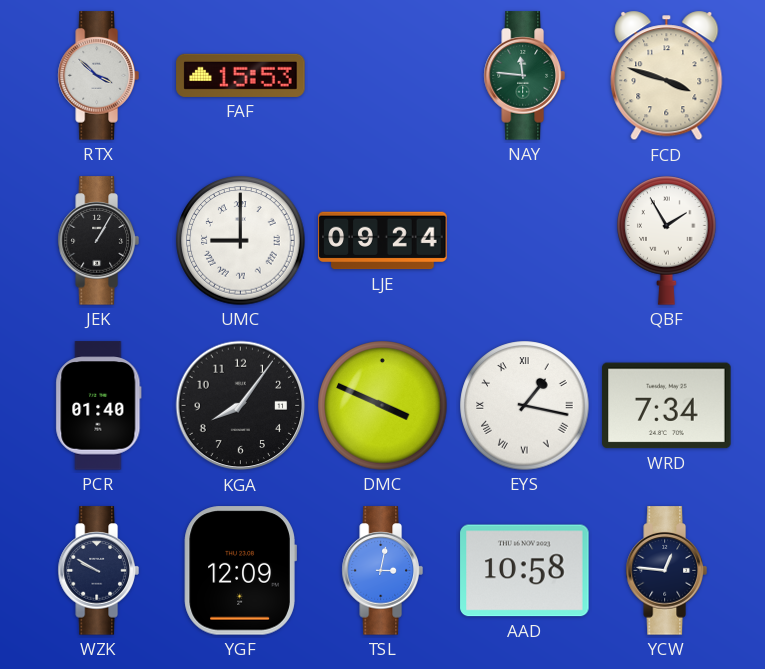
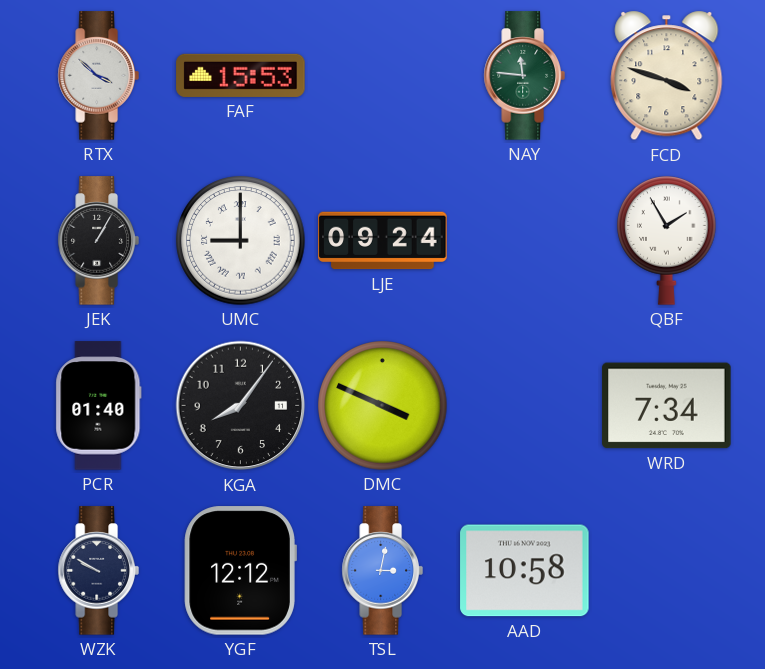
EYS: 1:17 -> none
YGF: 12:09 -> 12:12
YCW: 12:46 -> none
